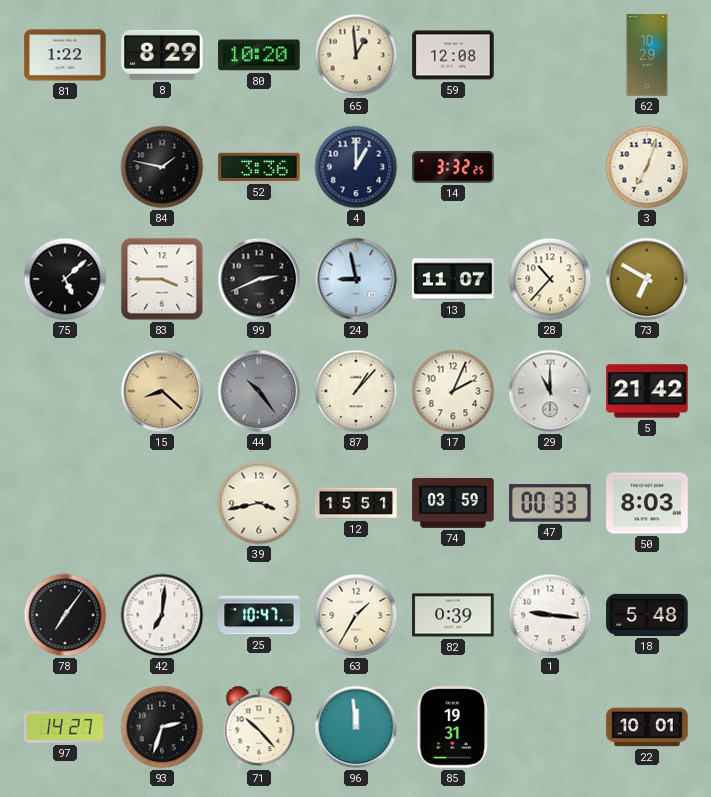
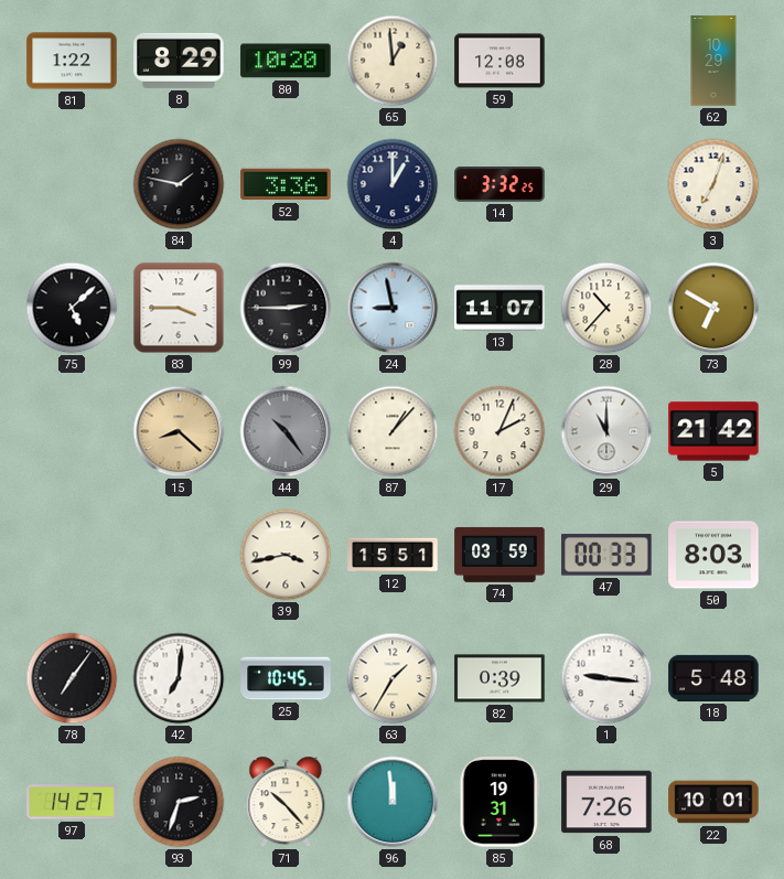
99: 2:41 -> 2:45
25: 10:47 -> 10:45
68: none -> 7:26
